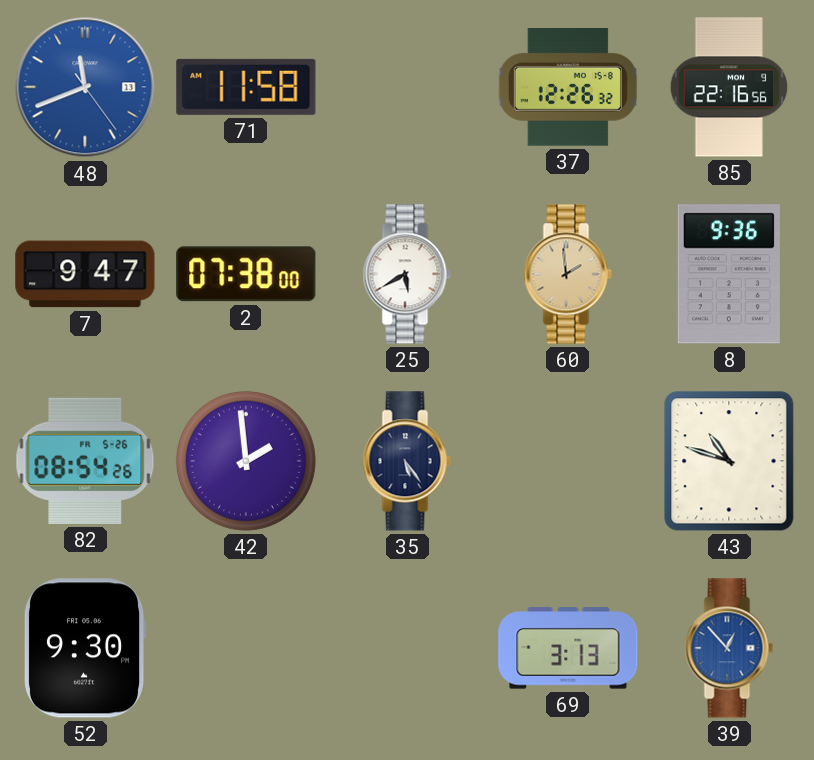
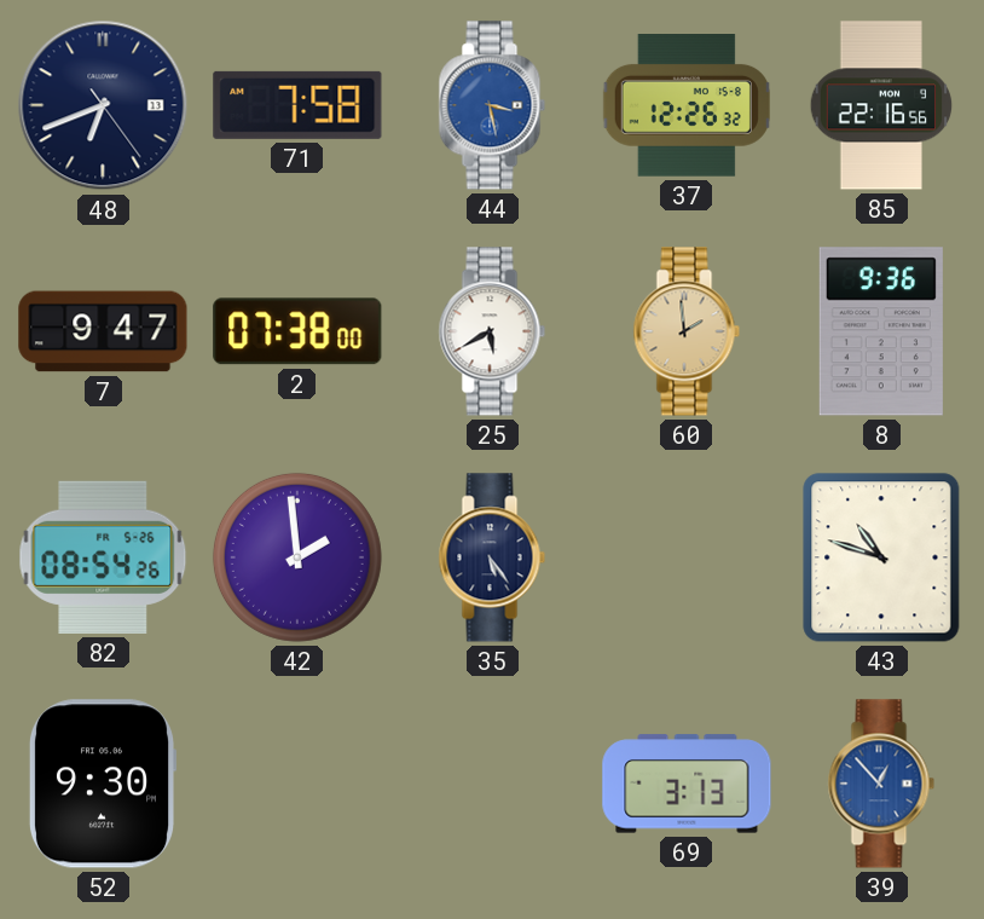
48: 11:41 -> 6:41
48 dial: blue -> navy
71: 11:58 -> 7:58
44: none -> 3:28
